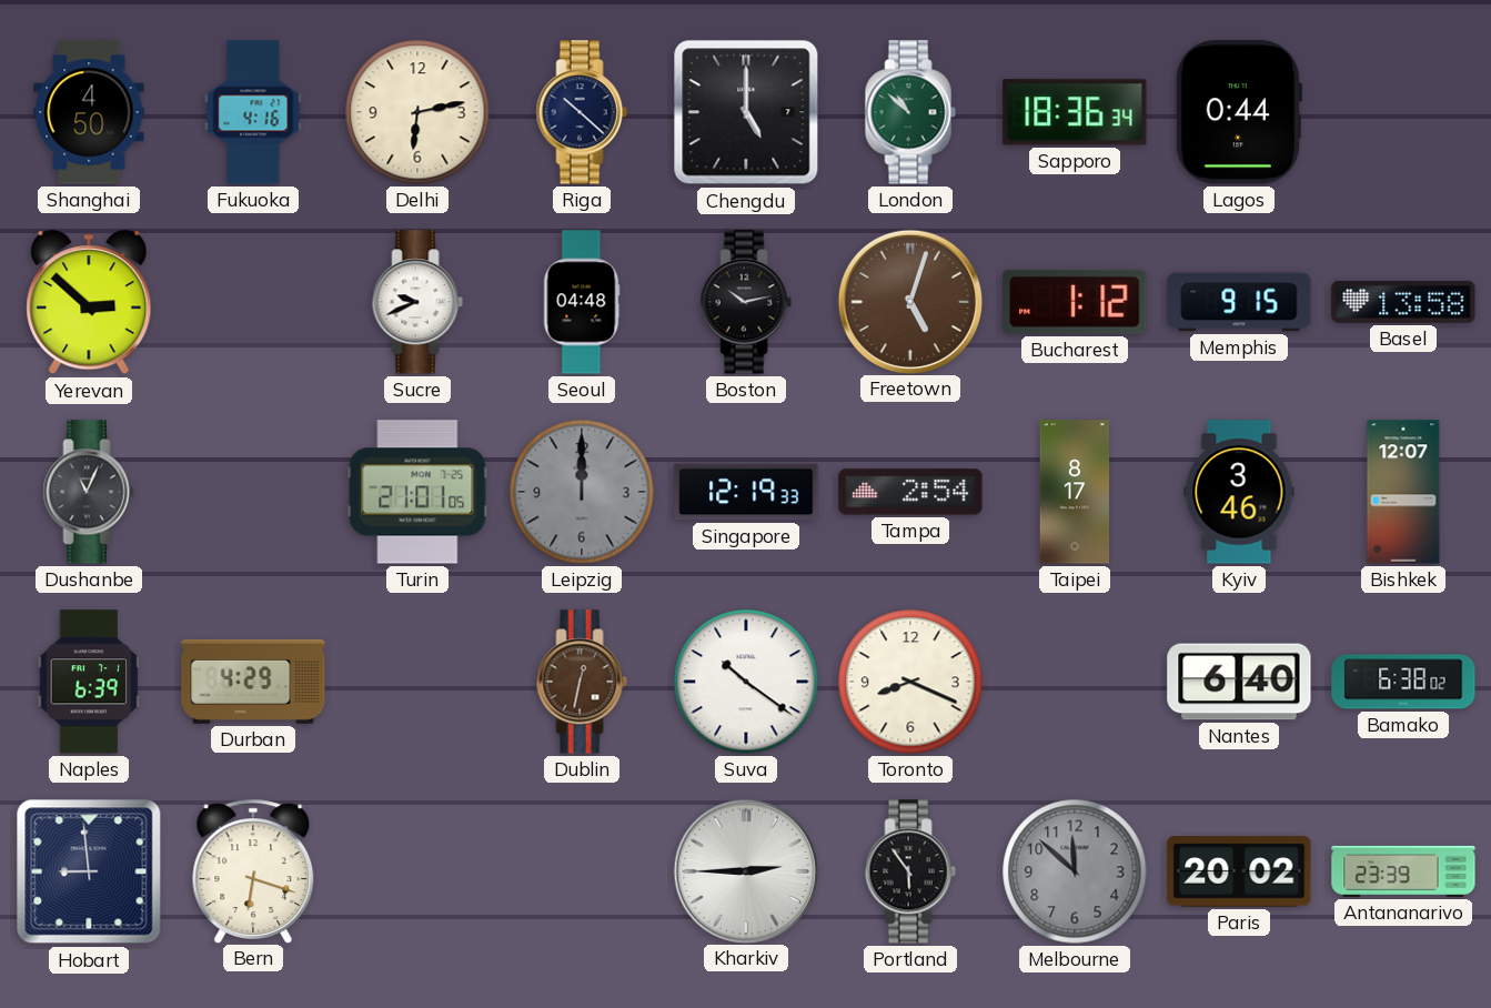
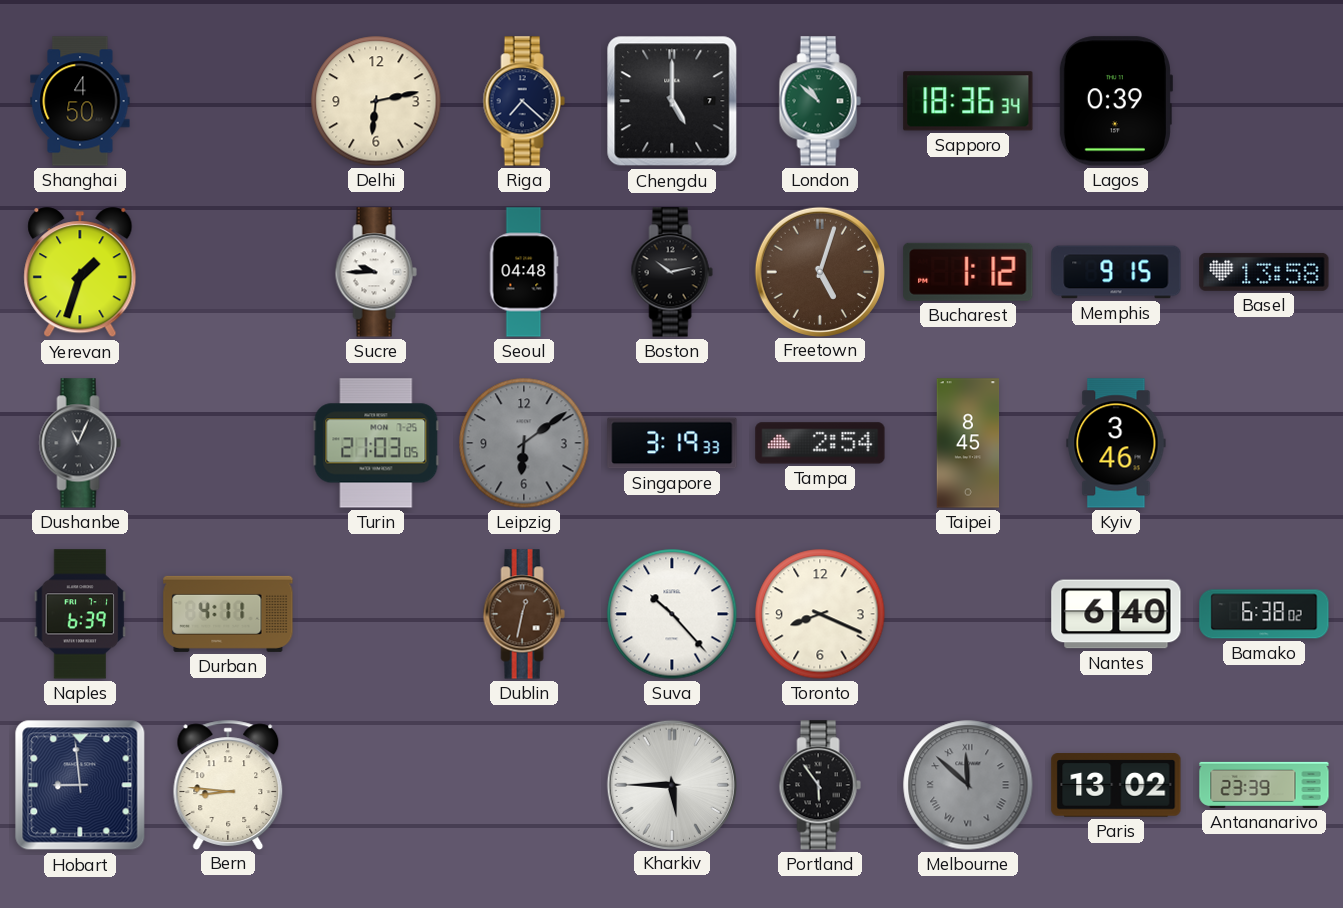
Fukuoka: 4:16 -> none
Riga: 10:22 -> 7:22
Lagos: 0:44 -> 0:39
Yerevan: 2:52 -> 1:33
Sucre: 9:41 -> 9:45
Turin: 21:01 -> 21:03
Leipzig: 12:00 -> 6:09
Singapore: 12:19 -> 3:19
Taipei: 8:17 -> 8:45
Bishkek: 12:07 -> none
Durban: 4:29 -> 4:11
Suva: 10:21 -> 10:23
Bern: 6:18 -> 8:46
Kharkiv: 2:45 -> 5:45
Melbourne numerals: Arabic -> Roman
Paris: 20:02 -> 13:02
